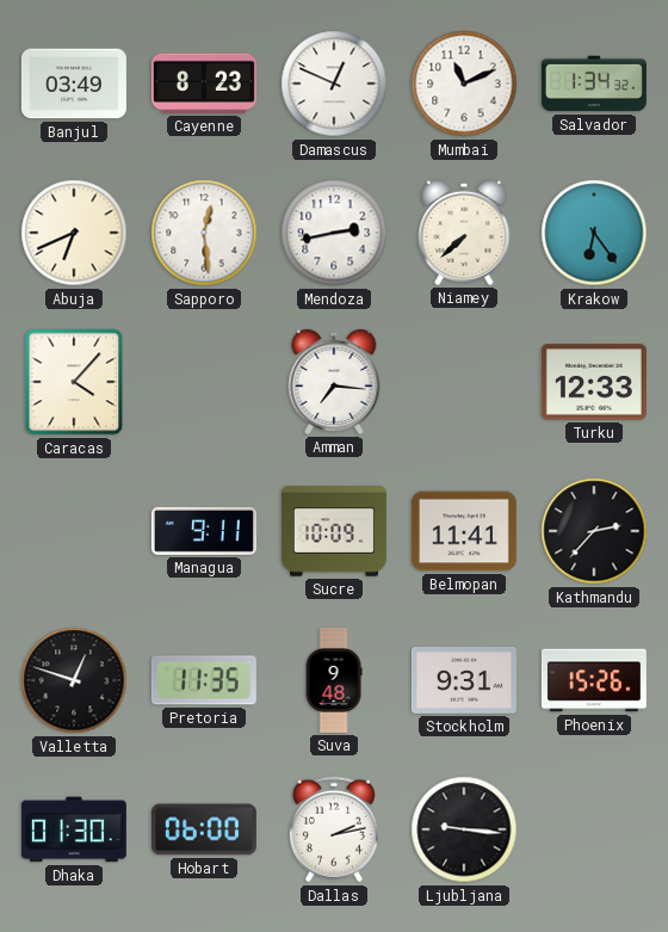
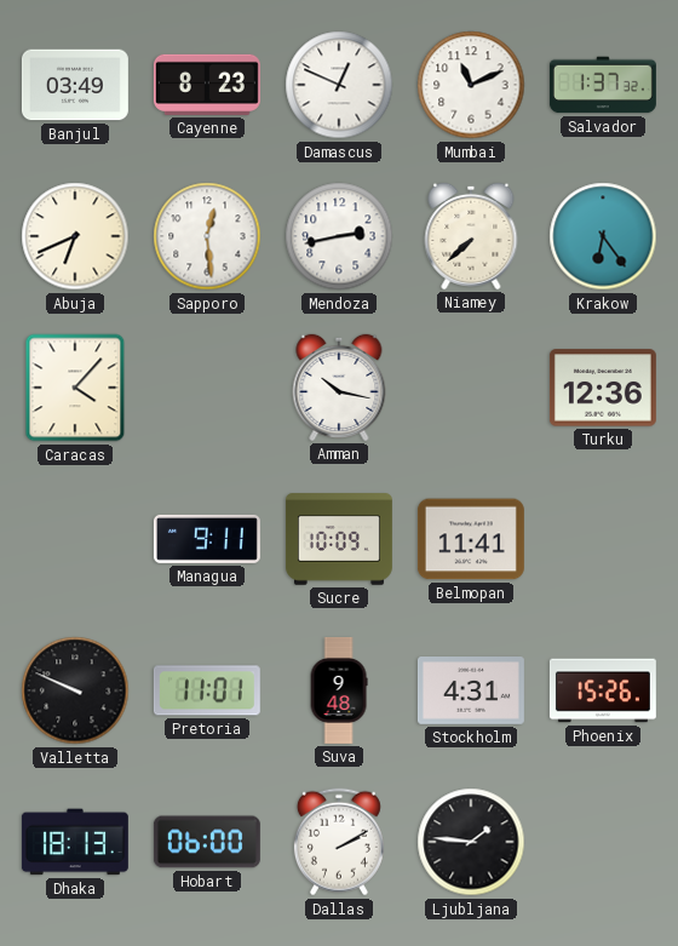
Salvador: 1:34 -> 1:37
Amman: 7:16 -> 10:17
Turku: 12:33 -> 12:36
Kathmandu: 2:37 -> none
Valletta: 12:48 -> 9:49
Pretoria: 11:35 -> 11:01
Stockholm: 9:31 -> 4:31
Dhaka: 01:30 -> 18:13
Dallas: 2:13 -> 2:10
Ljubljana: 9:16 -> 1:46
